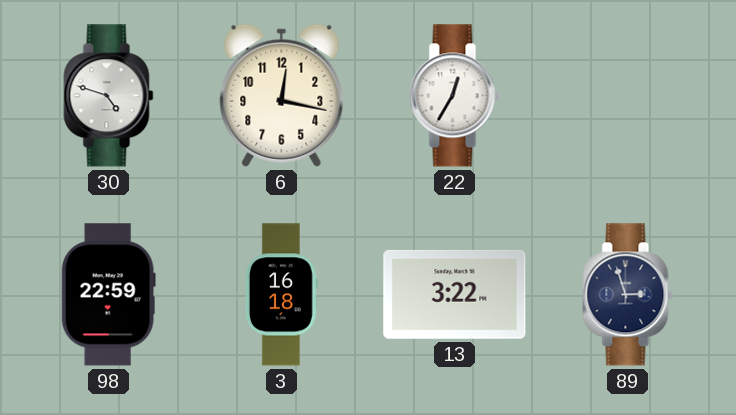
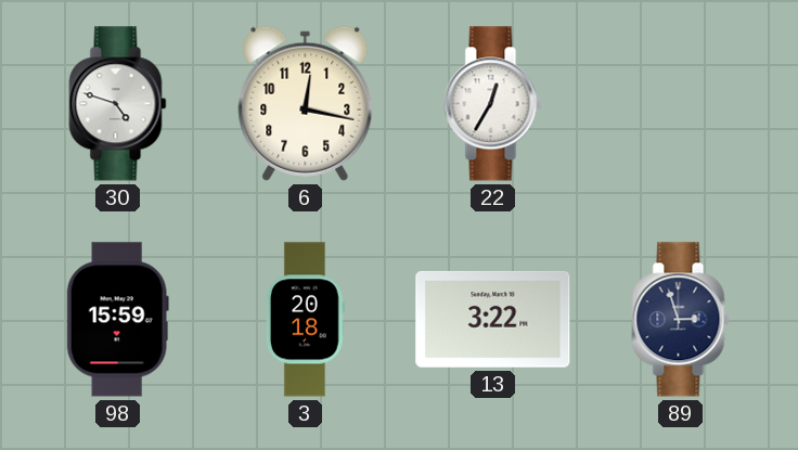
98: 22:59 -> 15:59
3: 16:18 -> 20:18
